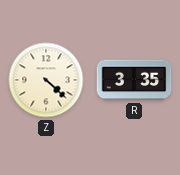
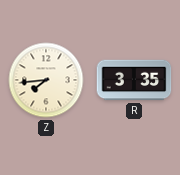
Z: 4:22 -> 7:44
